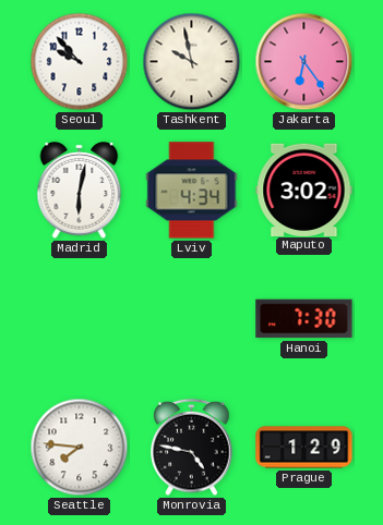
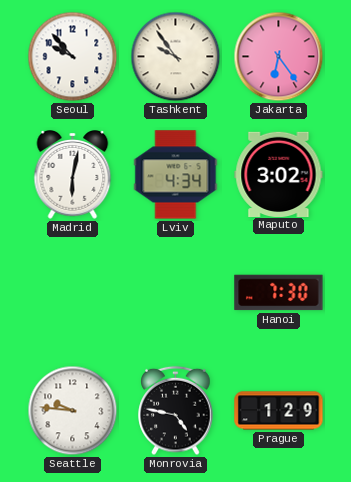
Tashkent: 9:58 -> 9:54
Seattle: 7:46 -> 9:46
